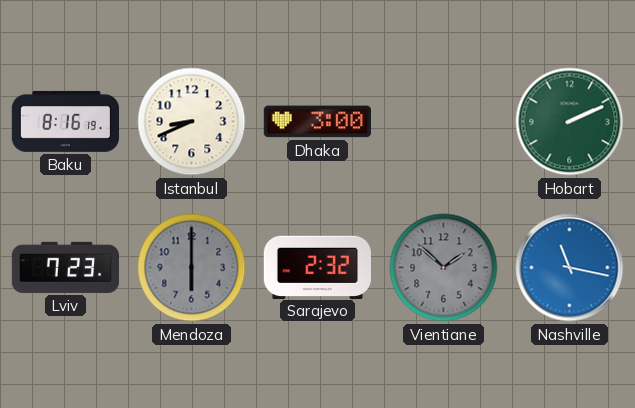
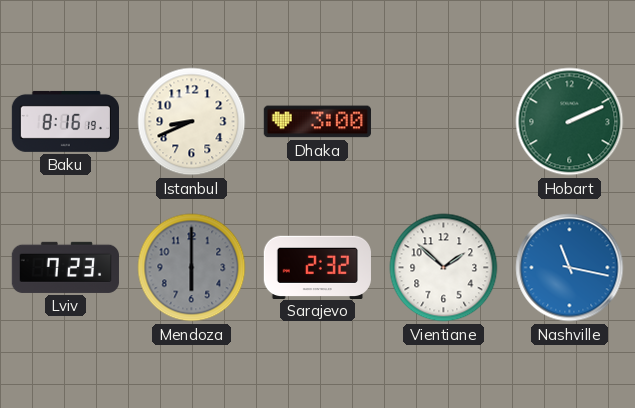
Vientiane dial: grey -> white
